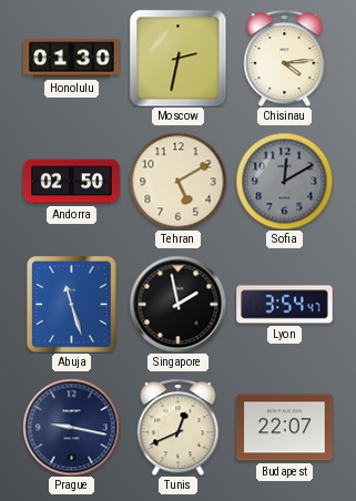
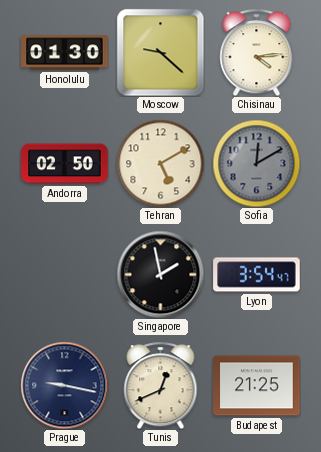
Moscow: 2:32 -> 9:22
Abuja: 11:27 -> none
Budapest: 22:07 -> 21:25
